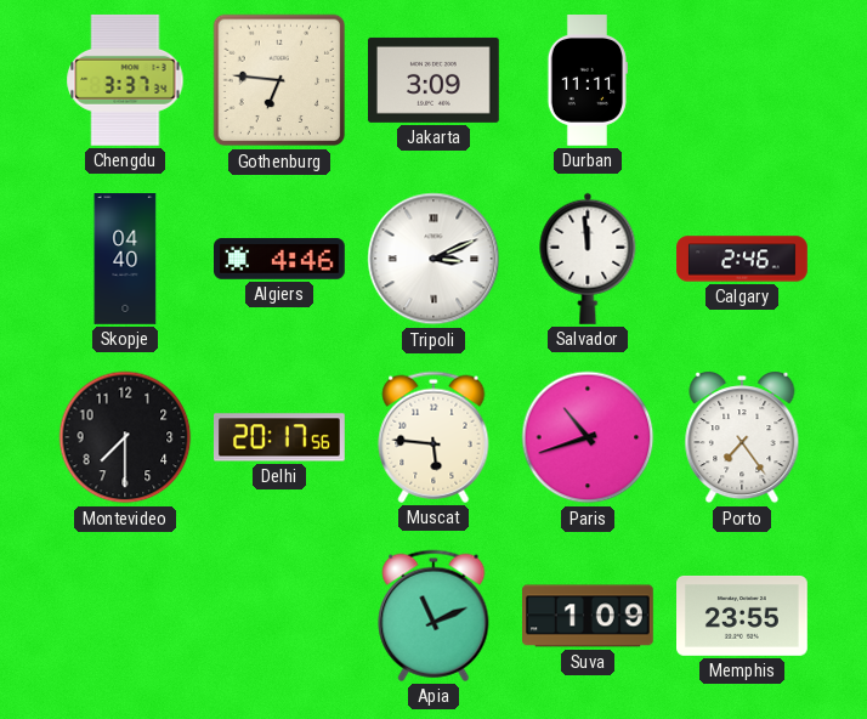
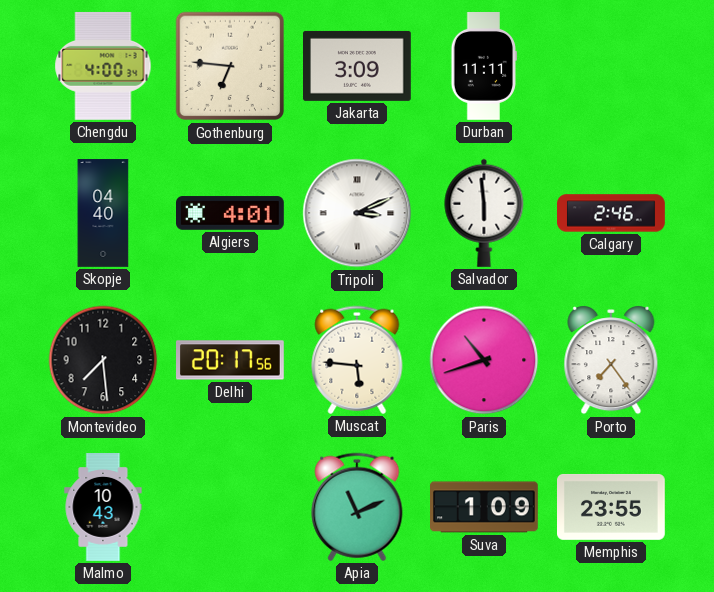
Chengdu: 3:37 -> 4:00
Algiers: 4:46 -> 4:01
Salvador: 11:59 -> 5:59
Montevideo: 7:30 -> 7:29
Malmo: none -> 10:43
